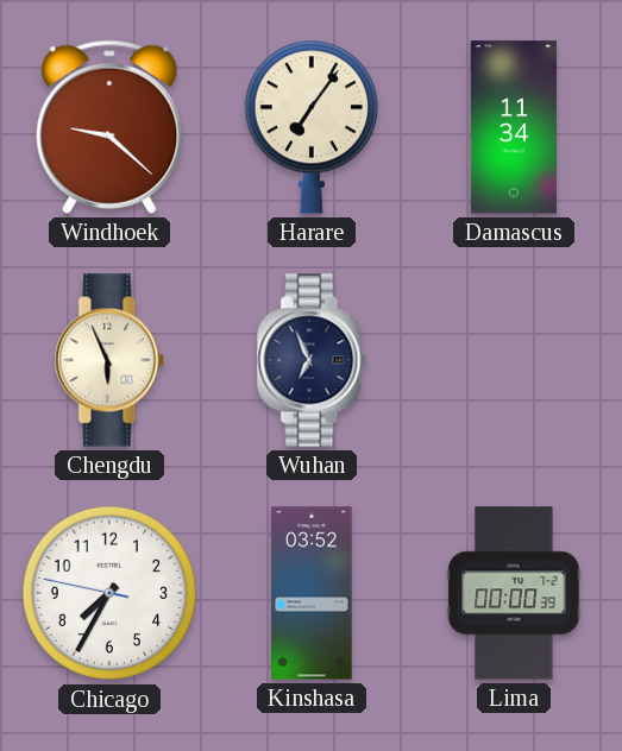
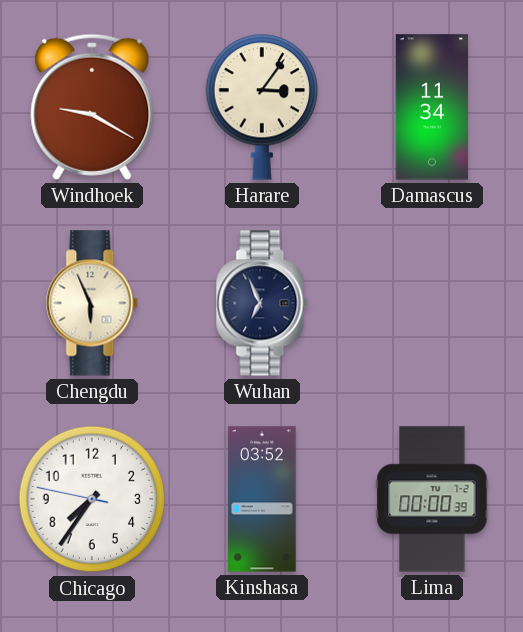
Windhoek: 9:22 -> 9:20
Harare: 7:06 -> 3:06
Chicago: 7:34 -> 7:35
